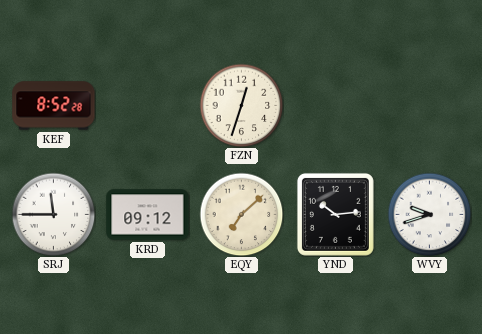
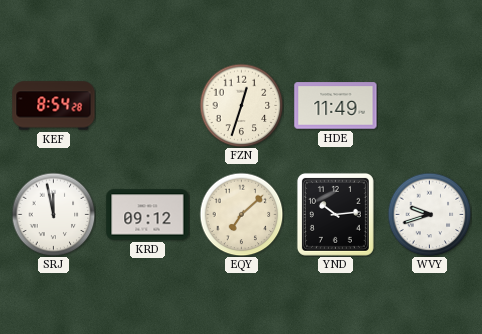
KEF: 8:52 -> 8:54
HDE: none -> 11:49
SRJ: 11:45 -> 11:58
